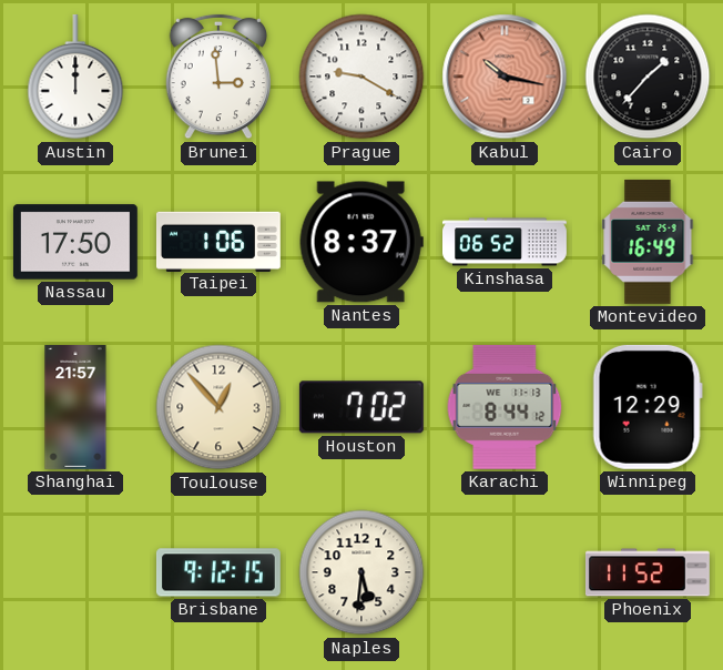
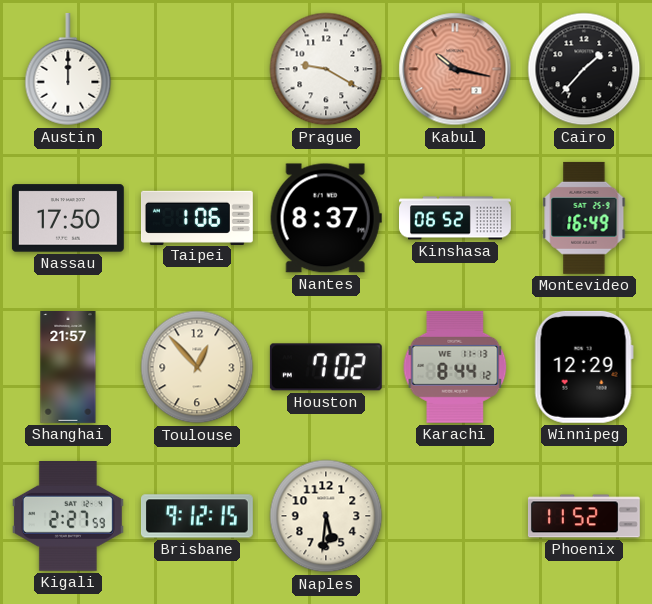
Brunei: 2:59 -> none
Kigali: none -> 2:27
